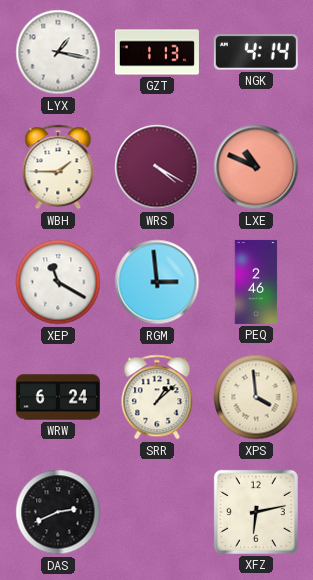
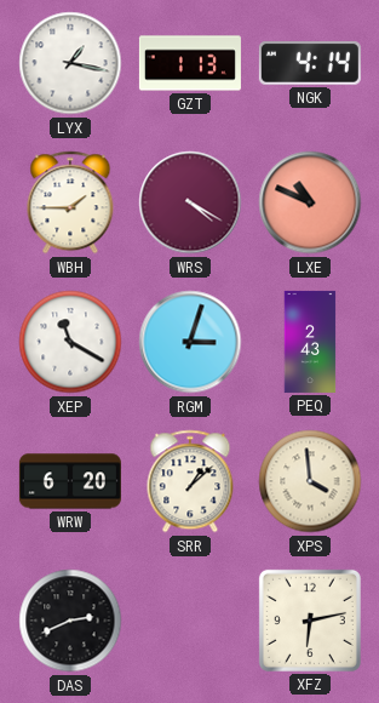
RGM: 2:59 -> 3:03
PEQ: 2:46 -> 2:43
WRW: 6:24 -> 6:20
